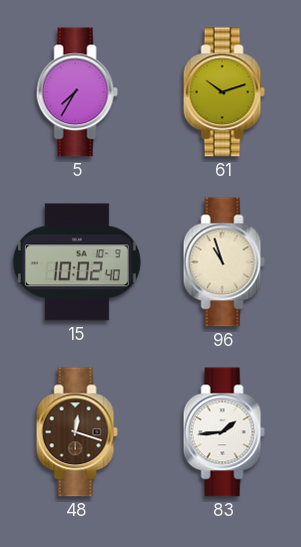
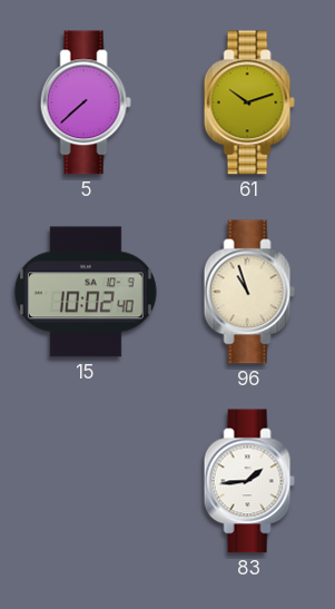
5: 7:35 -> 7:38
48: 12:18 -> none
